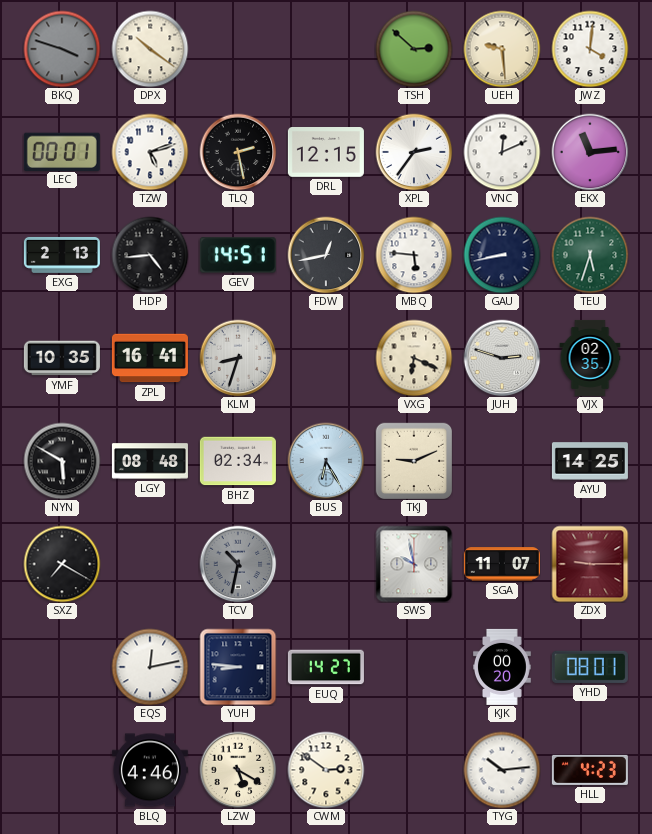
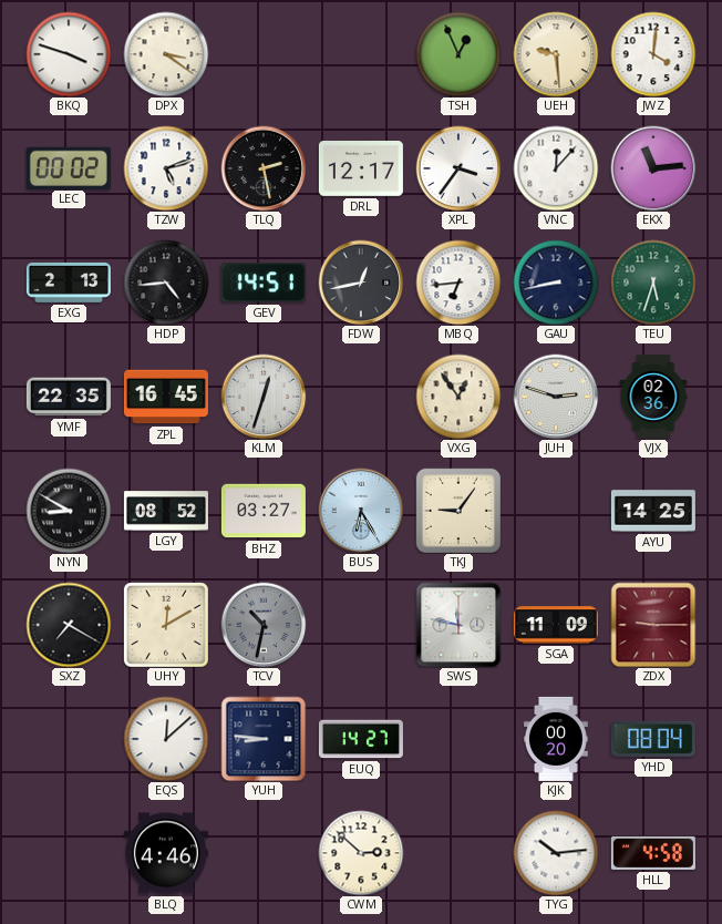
BKQ dial: grey -> white
DPX: 10:21 -> 3:21
TSH: 2:52 -> 12:56
LEC: 00:01 -> 00:02
DRL: 12:15 -> 12:17
XPL: 2:36 -> 3:36
VNC: 12:11 -> 12:07
MBQ: 5:46 -> 6:44
YMF: 10:35 -> 22:35
ZPL: 16:41 -> 16:45
KLM: 8:33 -> 12:33
VXG: 6:19 -> 12:54
VJX: 02:35 -> 02:36
NYN: 5:50 -> 8:50
LGY: 08:48 -> 08:52
BHZ: 02:34 -> 03:27
TKJ: 9:11 -> 9:06
UHY: none -> 12:10
SWS: 9:58 -> 11:47
SGA: 11:07 -> 11:09
EQS: 12:13 -> 12:08
YHD: 08:01 -> 08:04
LZW: 5:20 -> none
CWM: 2:51 -> 2:52
HLL: 4:23 -> 4:58
